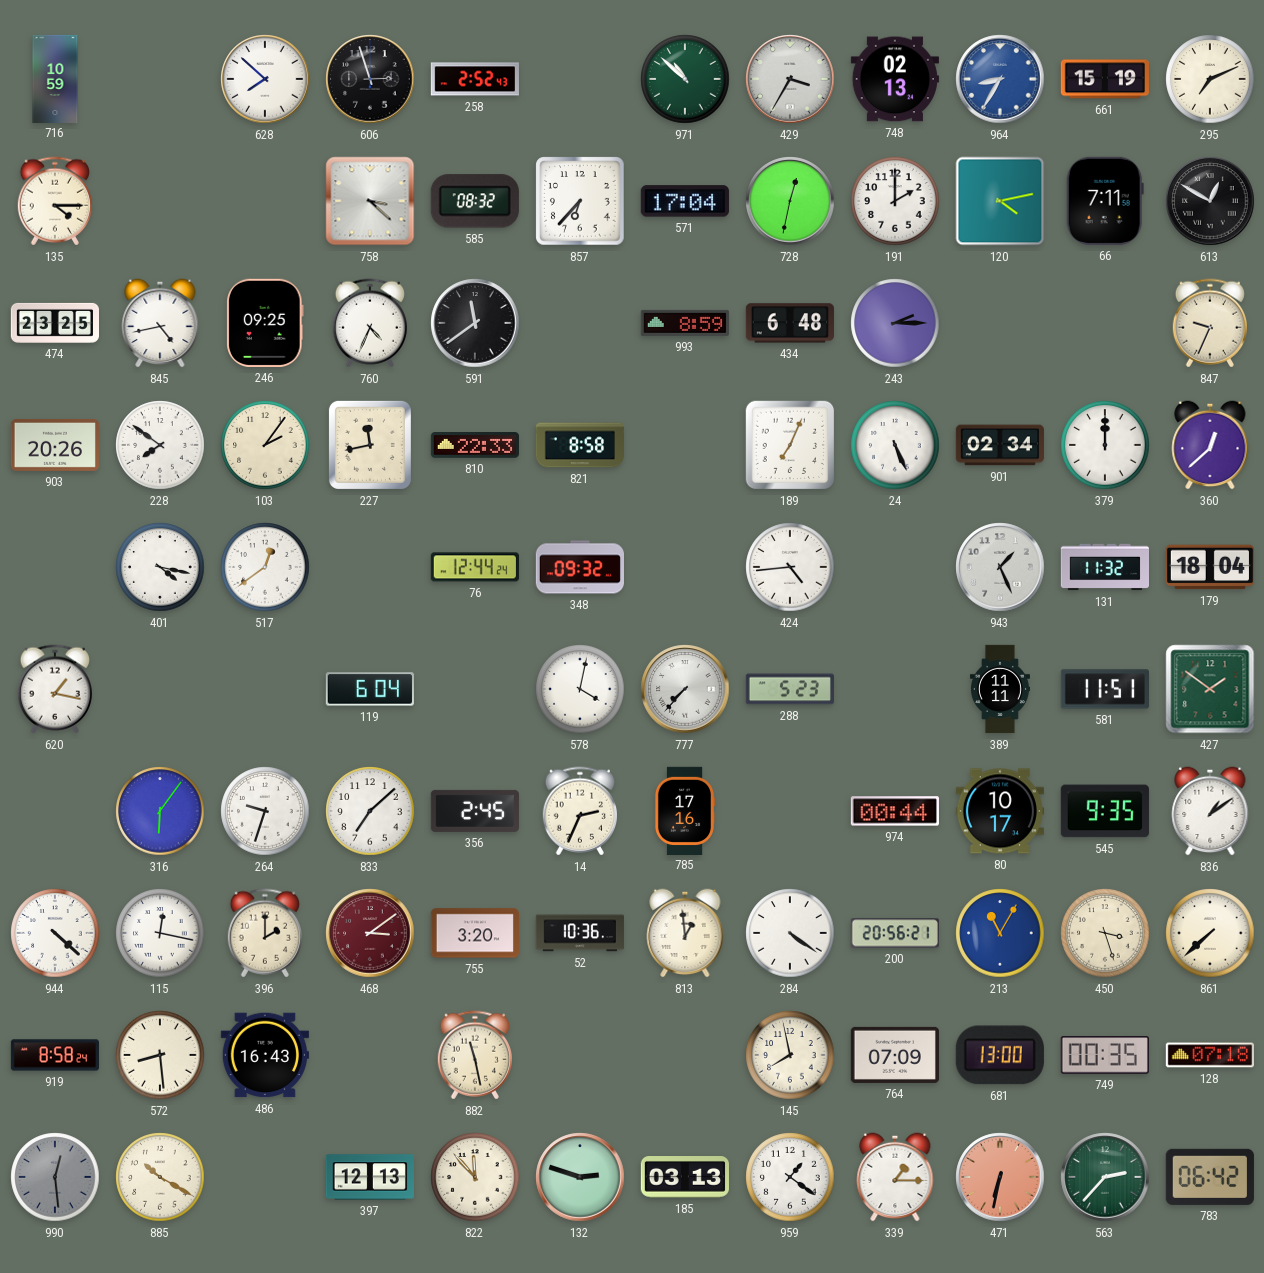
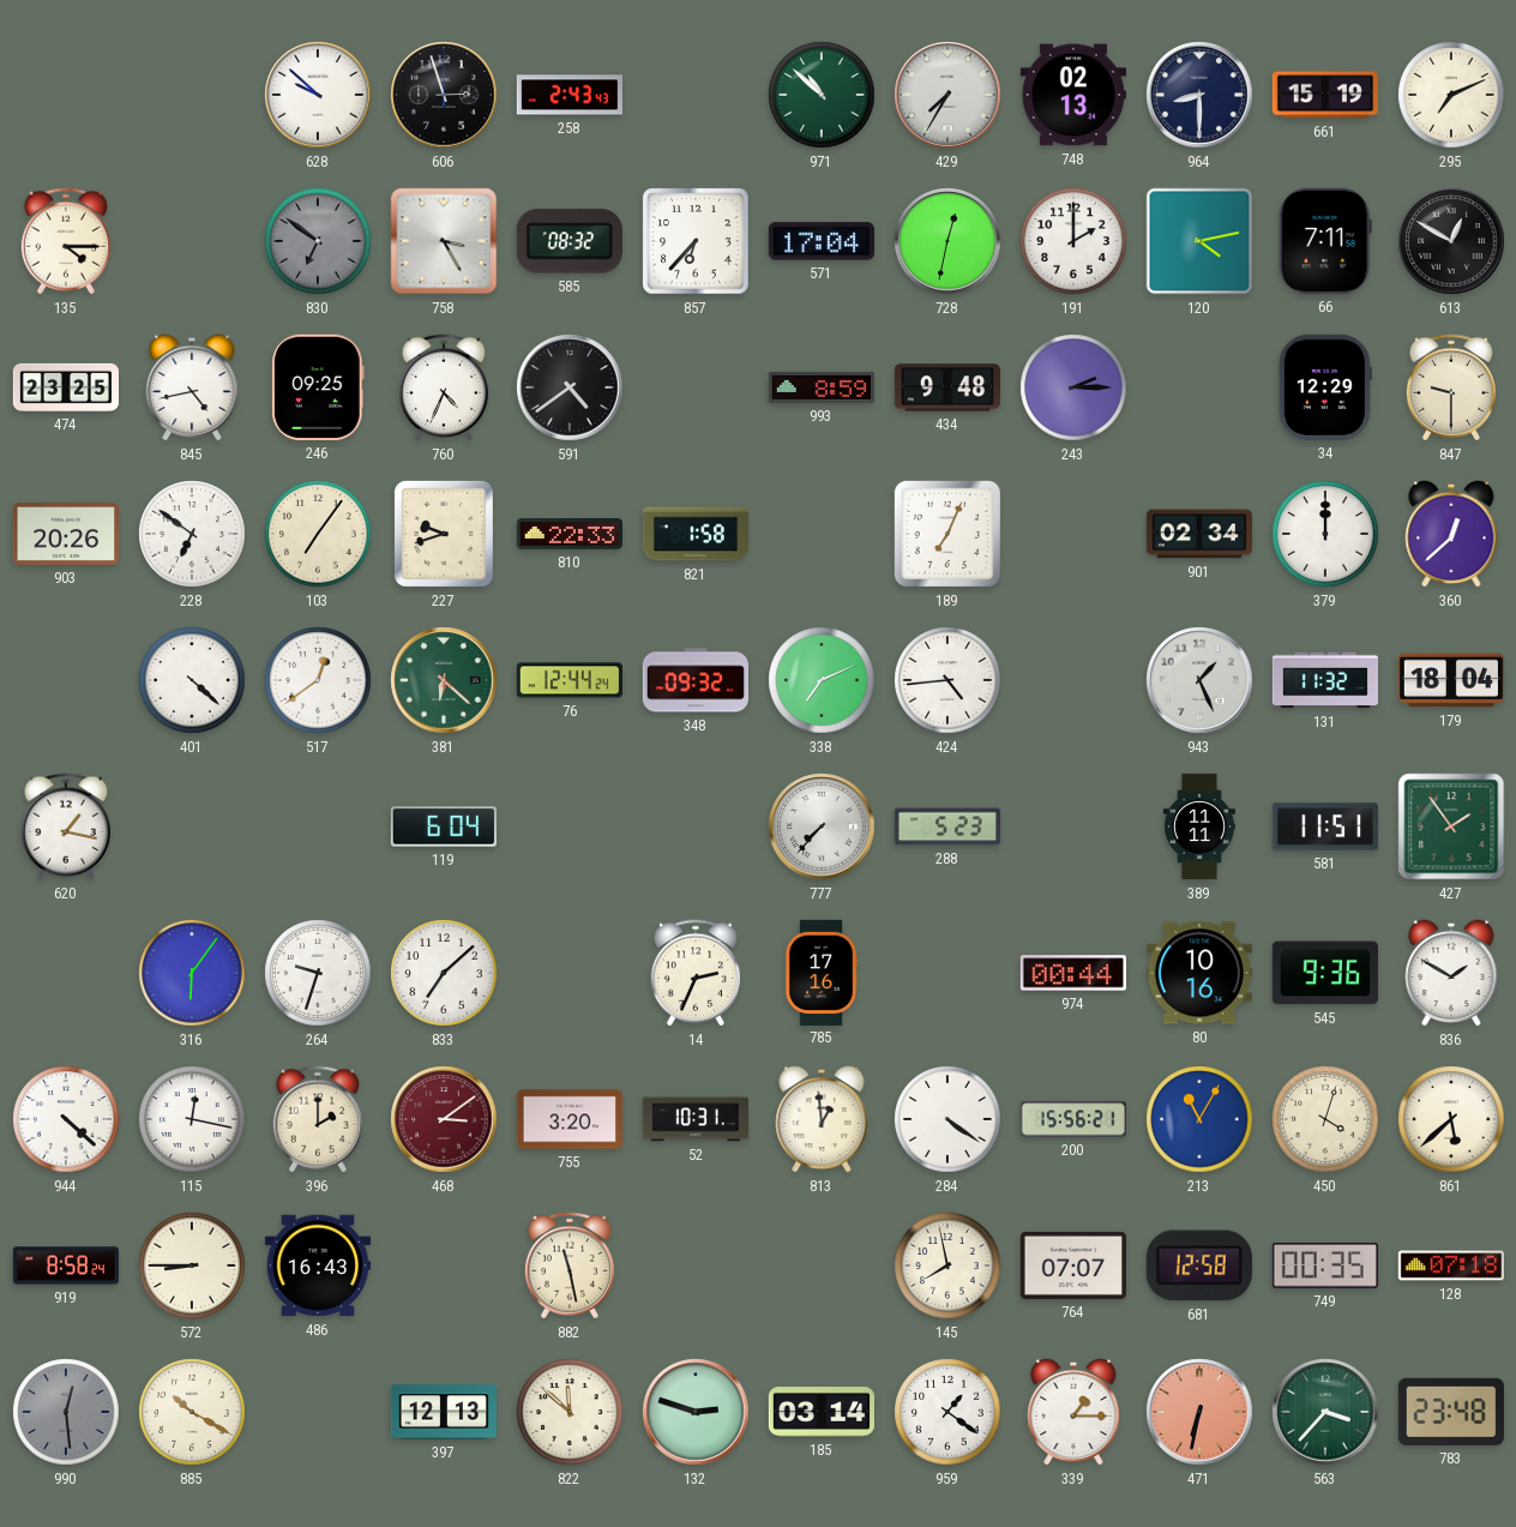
716: 10:59 -> none
628: 7:52 -> 9:52
258: 2:52 -> 2:43
429: 3:35 -> 7:35
964: 8:35 -> 8:30
964 dial: blue -> navy
830: none -> 6:51
758: 3:22 -> 3:25
591: 11:39 -> 4:39
434: 6:48 -> 9:48
34: none -> 12:29
847: 9:34 -> 9:30
228: 7:51 -> 6:51
103: 2:06 -> 7:06
227: 11:43 -> 9:42
821: 8:58 -> 1:58
24: 5:26 -> none
401: 4:17 -> 4:22
381: none -> 6:22
338: none -> 7:11
578: 4:02 -> none
427: 1:51 -> 1:54
356: 2:45 -> none
80: 10:17 -> 10:16
545: 9:35 -> 9:36
836: 1:09 -> 1:50
52: 10:36 -> 10:31
200: 20:56 -> 15:56
450: 3:27 -> 4:03
861: 7:38 -> 5:38
572: 8:29 -> 8:45
764: 07:09 -> 07:07
681: 13:00 -> 12:58
822: 11:53 -> 11:52
185: 03:13 -> 03:14
563: 2:37 -> 3:37
783: 06:42 -> 23:48
